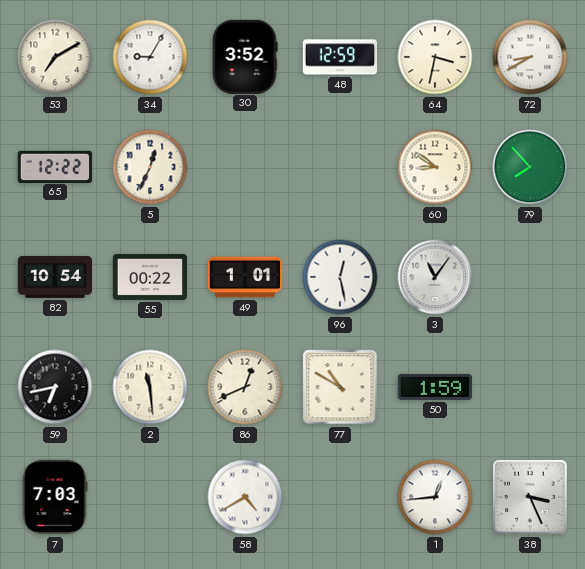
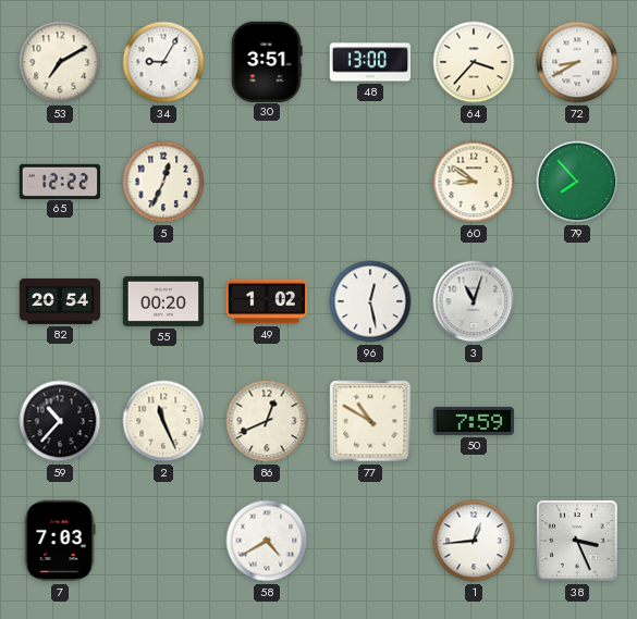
30: 3:52 -> 3:51
48: 12:59 -> 13:00
64: 3:32 -> 3:37
82: 10:54 -> 20:54
55: 00:22 -> 00:20
49: 1:01 -> 1:02
3: 11:06 -> 11:03
59: 6:43 -> 10:37
2: 11:29 -> 11:26
50: 1:59 -> 7:59
